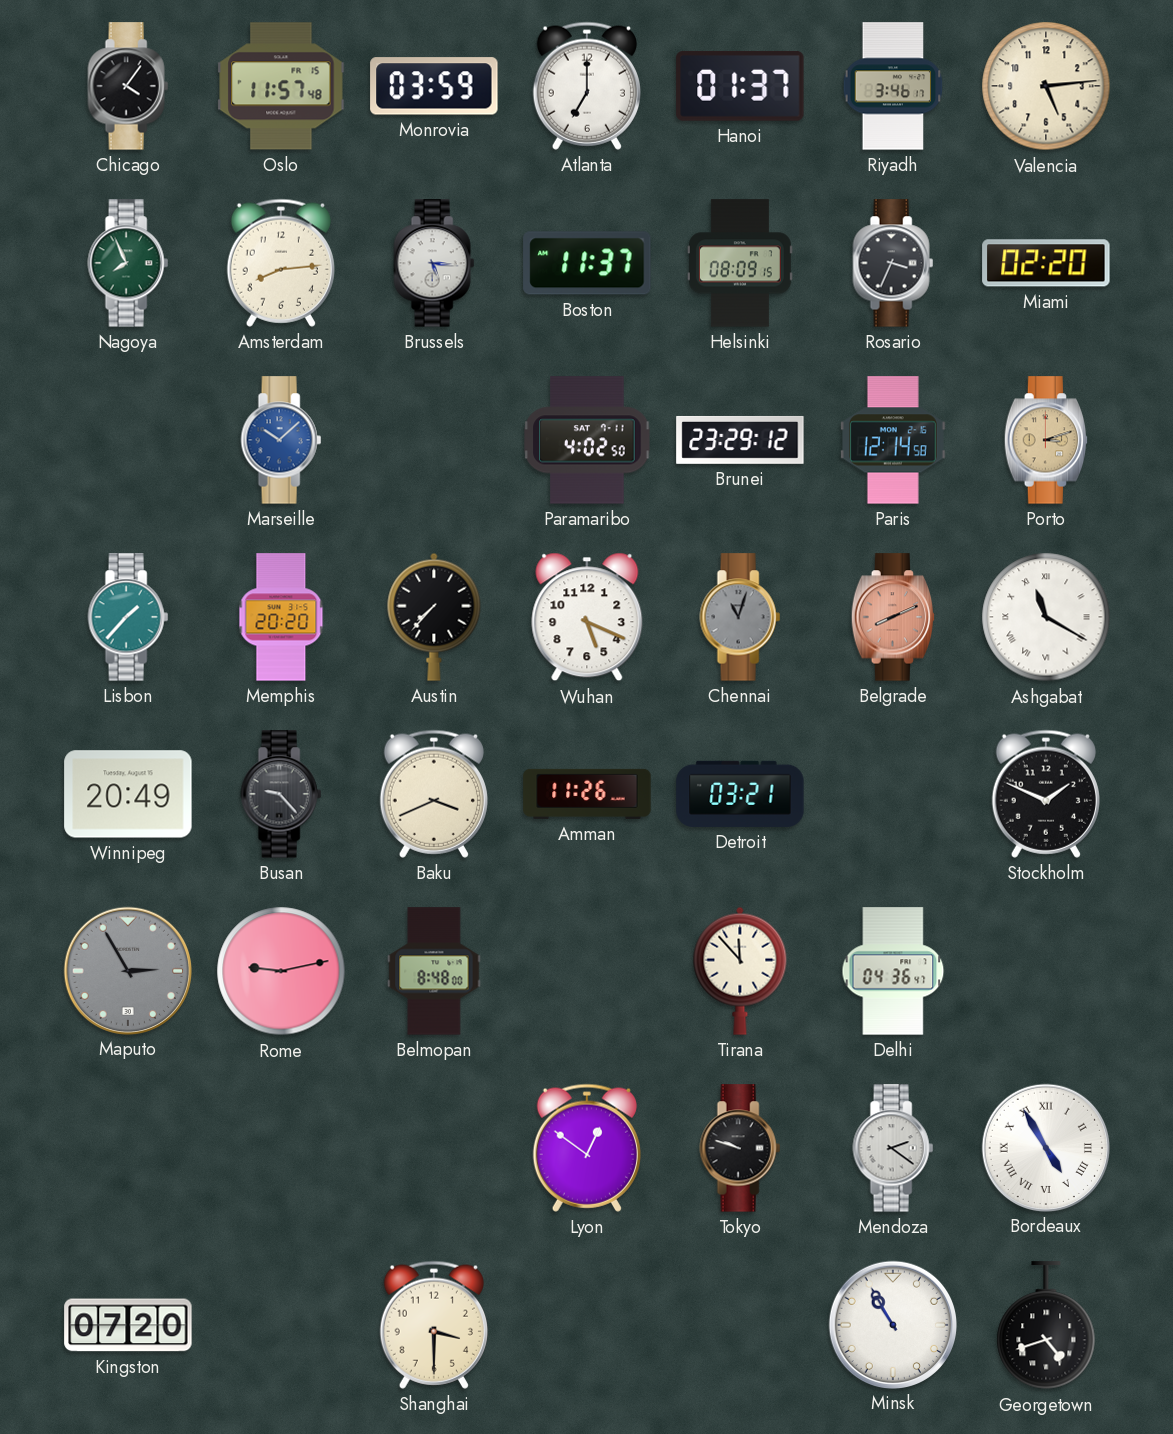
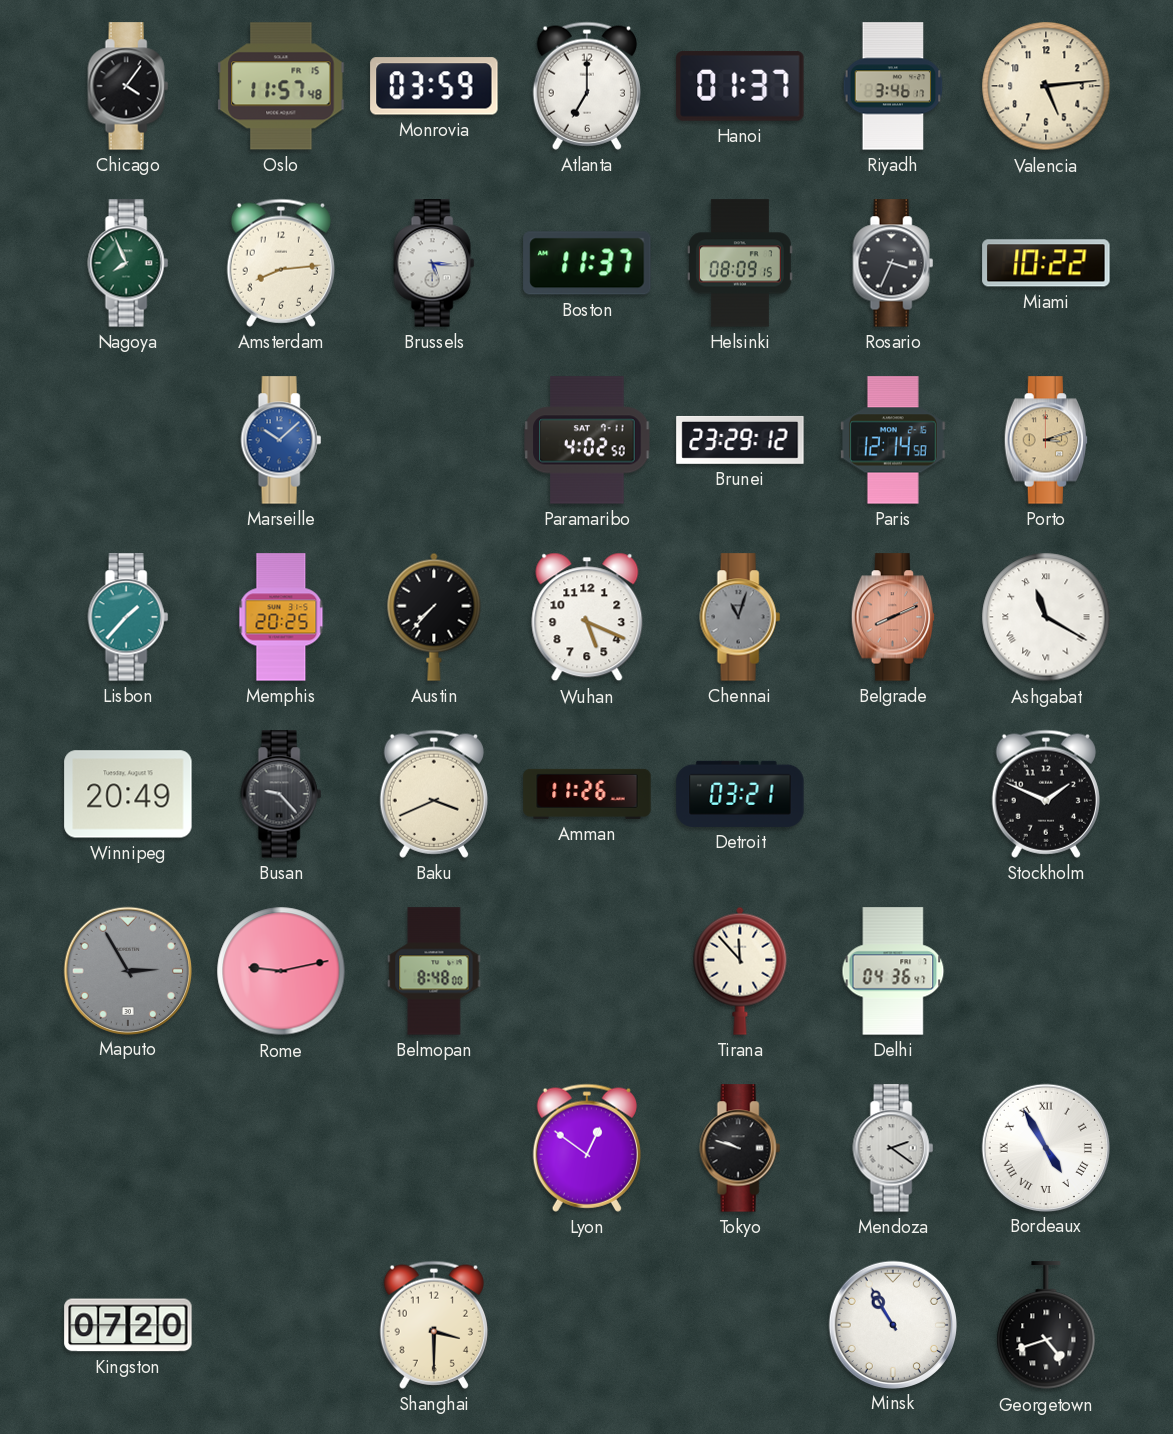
Miami: 02:20 -> 10:22
Memphis: 20:20 -> 20:25
